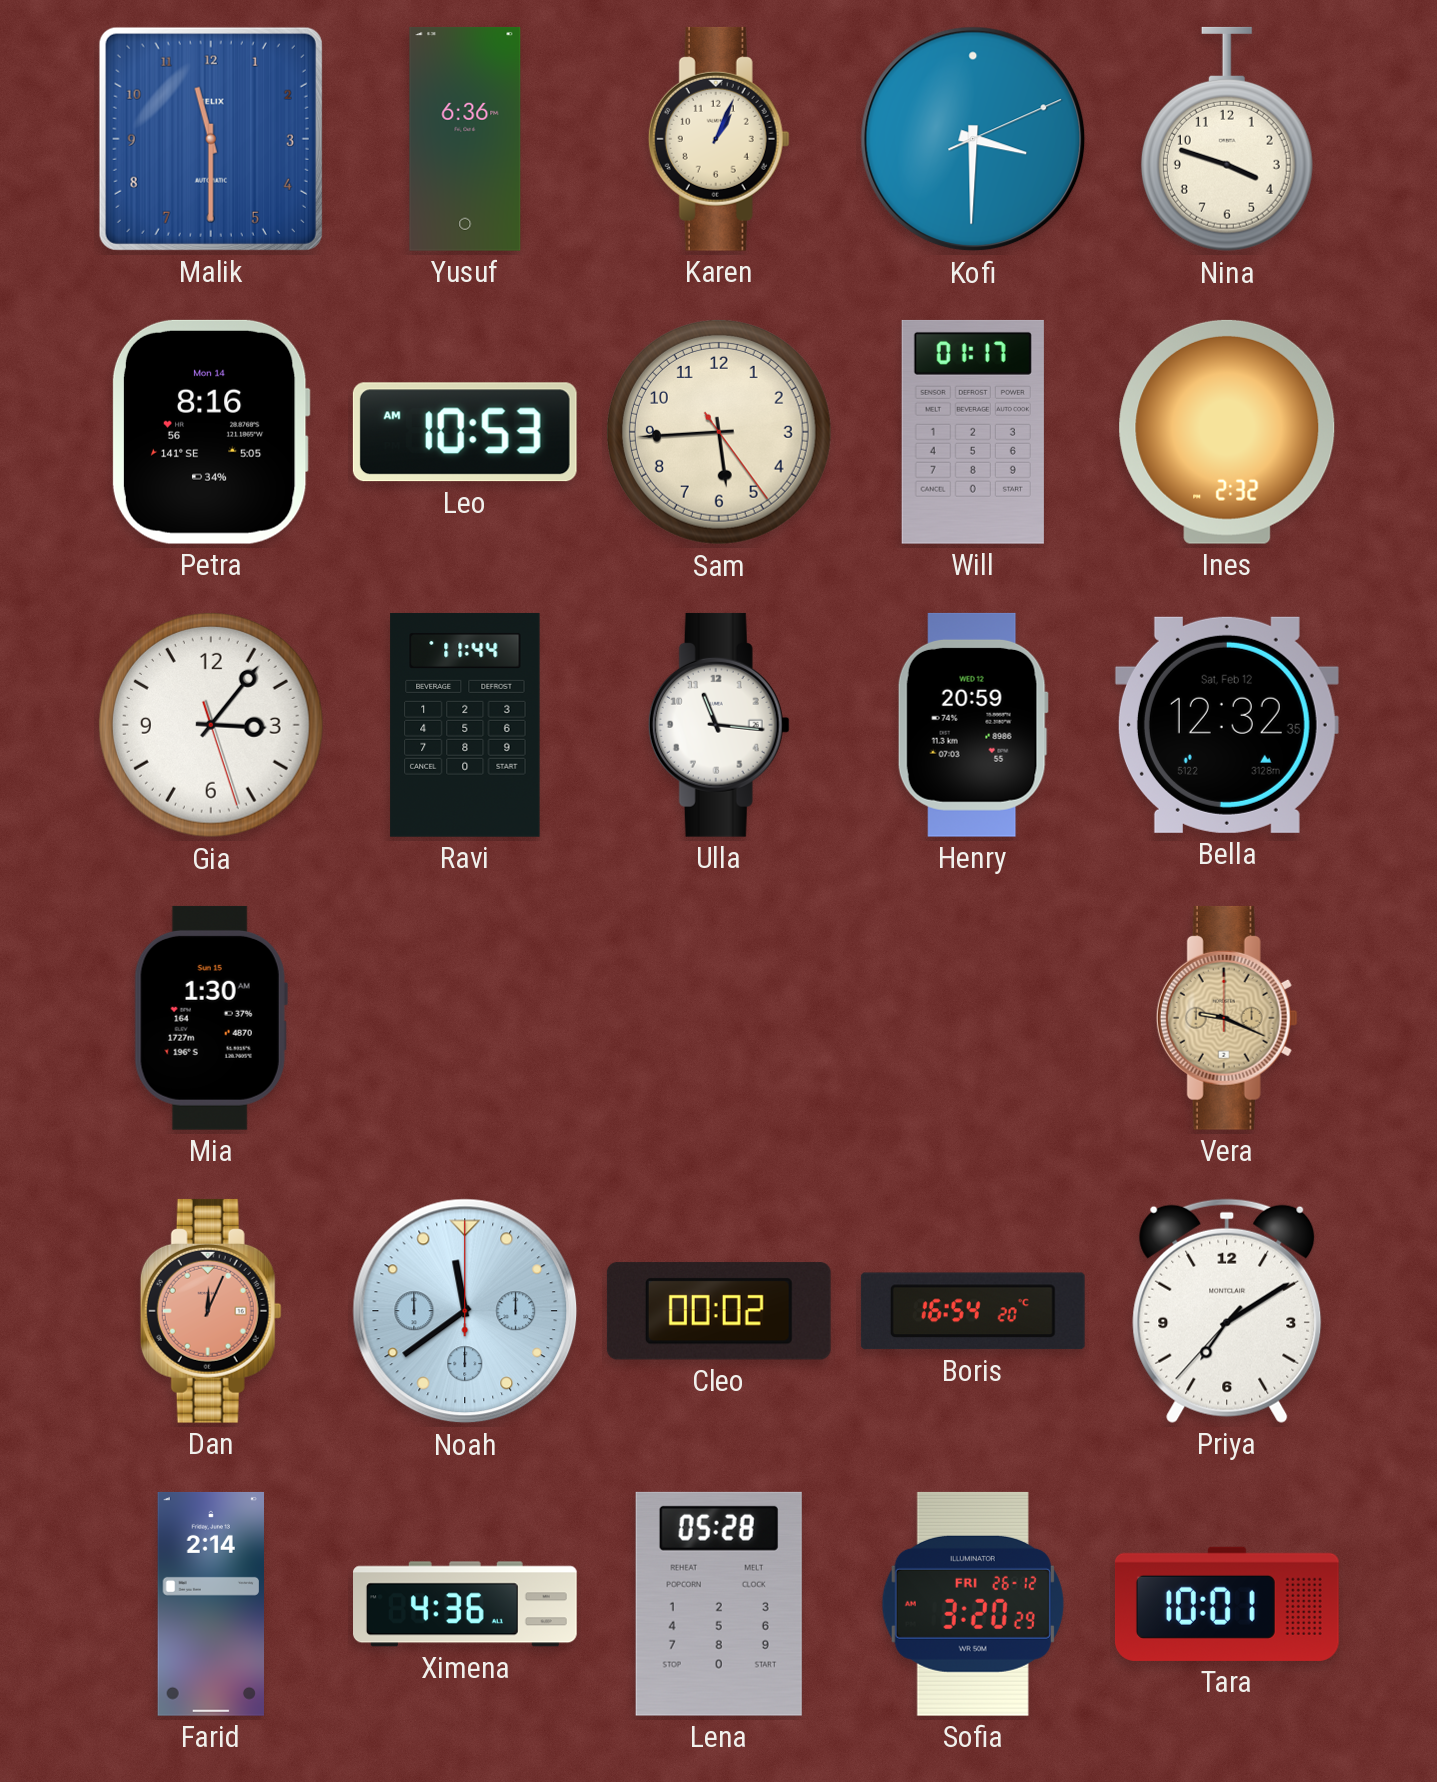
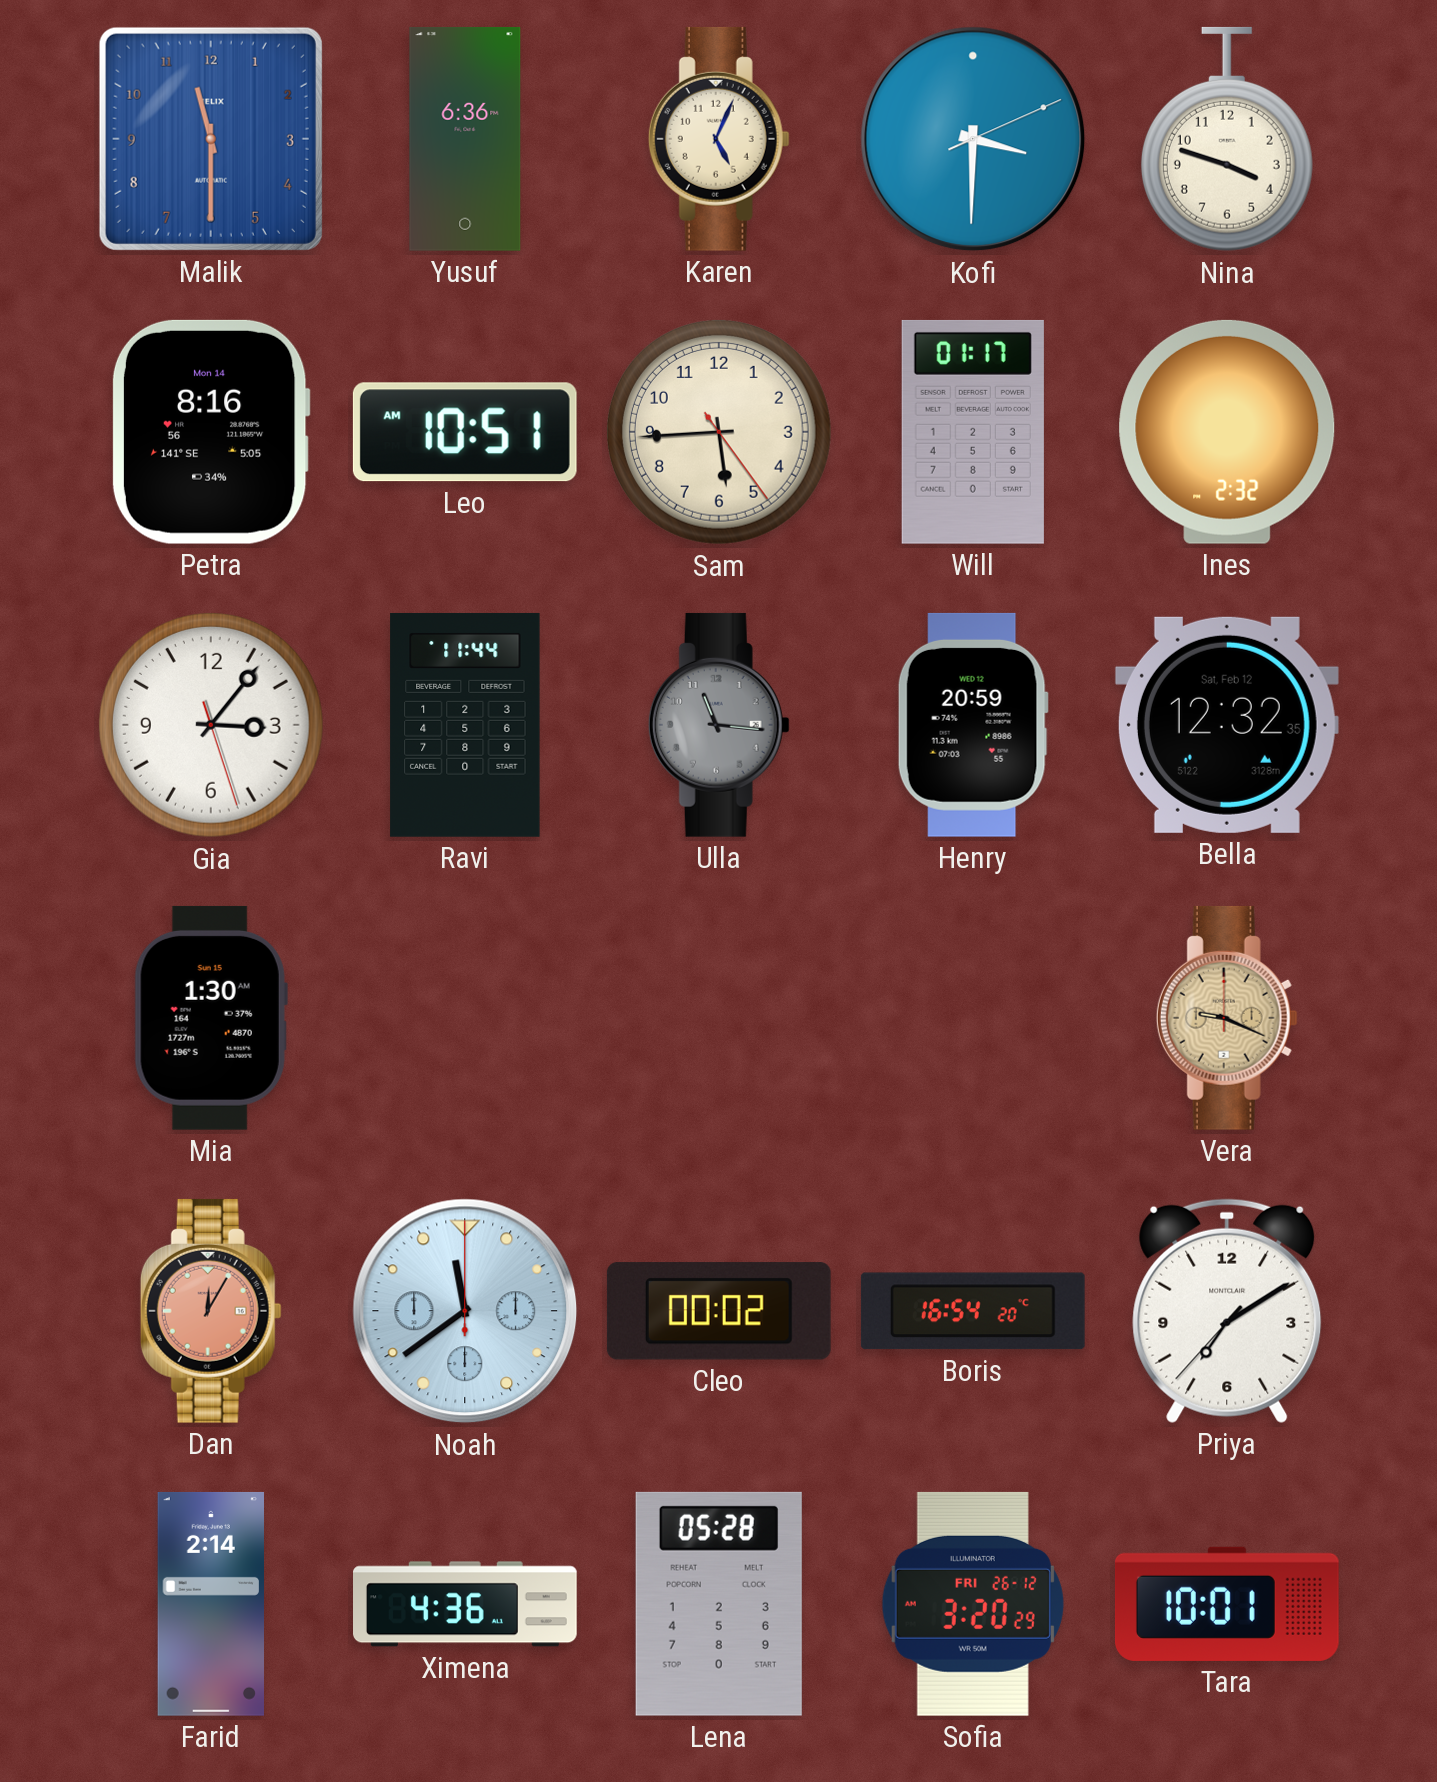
Karen: 1:04 -> 5:04
Leo: 10:53 -> 10:51
Ulla dial: white -> grey
Dan: 12:04 -> 12:05
